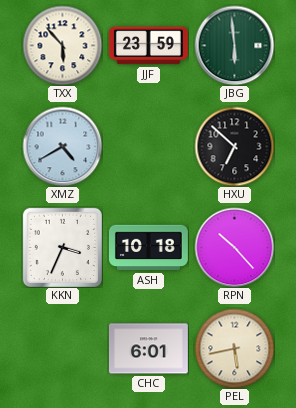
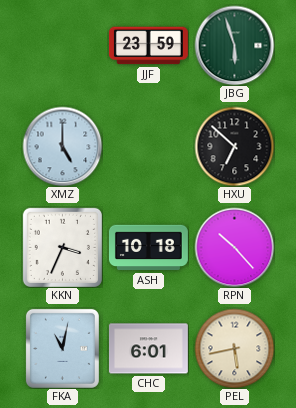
TXX: 5:53 -> none
JBG: 5:59 -> 5:57
XMZ: 4:40 -> 5:00
FKA: none -> 11:02
